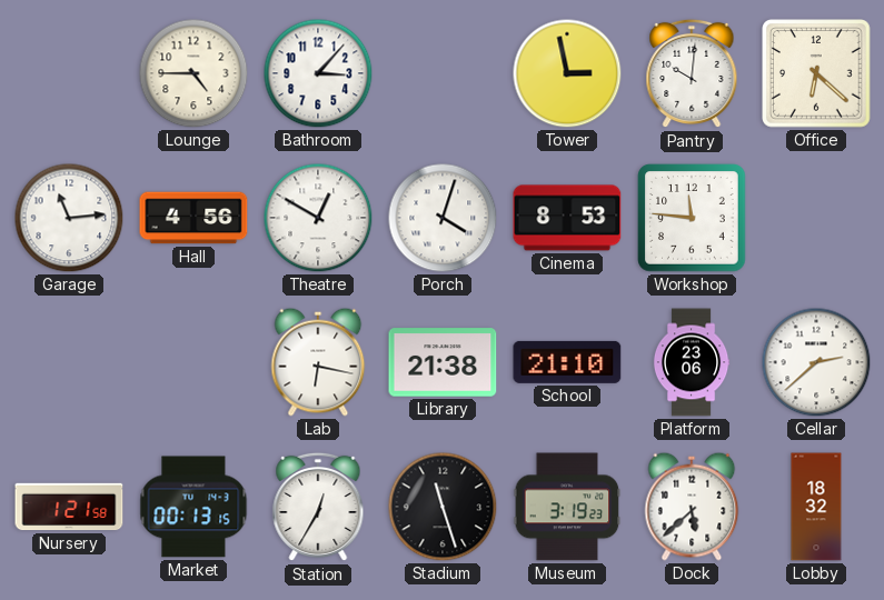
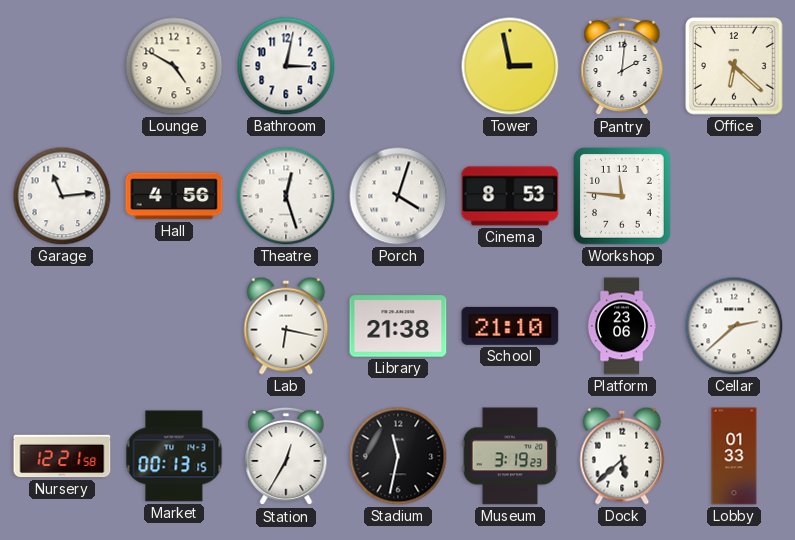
Lounge: 4:45 -> 4:50
Bathroom: 3:07 -> 3:02
Pantry: 10:01 -> 2:01
Theatre: 12:50 -> 12:27
Nursery: 1:21 -> 12:21
Stadium: 11:27 -> 11:32
Lobby: 18:32 -> 01:33
